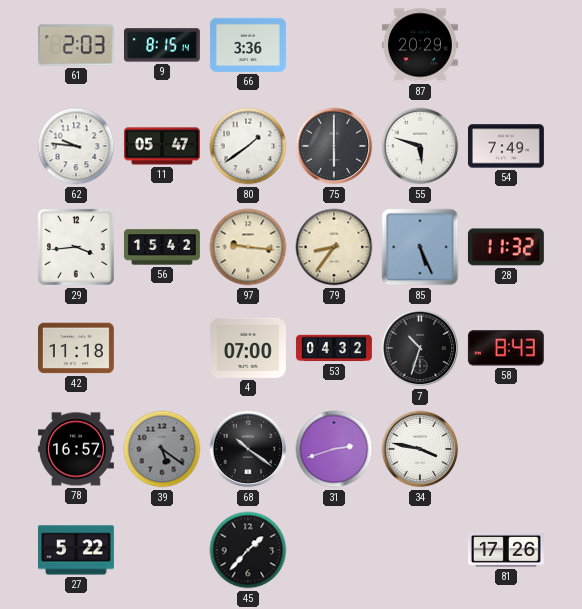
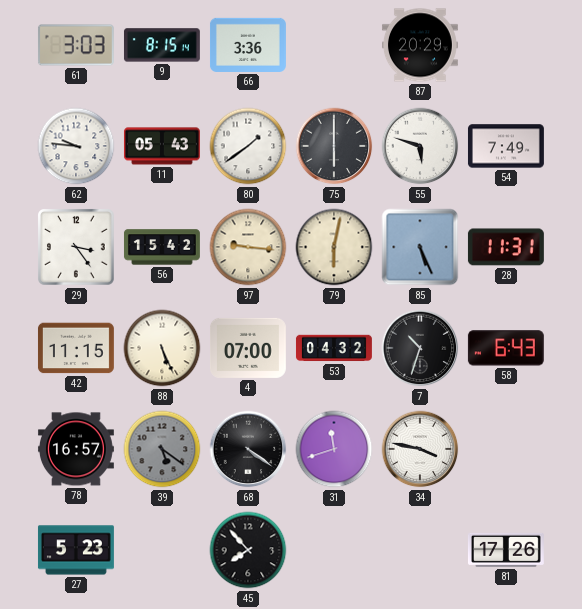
61: 2:03 -> 3:03
11: 05:47 -> 05:43
29: 3:44 -> 3:24
79: 8:36 -> 6:02
28: 11:32 -> 11:31
42: 11:18 -> 11:15
88: none -> 5:26
58: 8:43 -> 6:43
68: 10:21 -> 4:21
31: 2:42 -> 11:42
27: 5:22 -> 5:23
45: 1:37 -> 7:53
